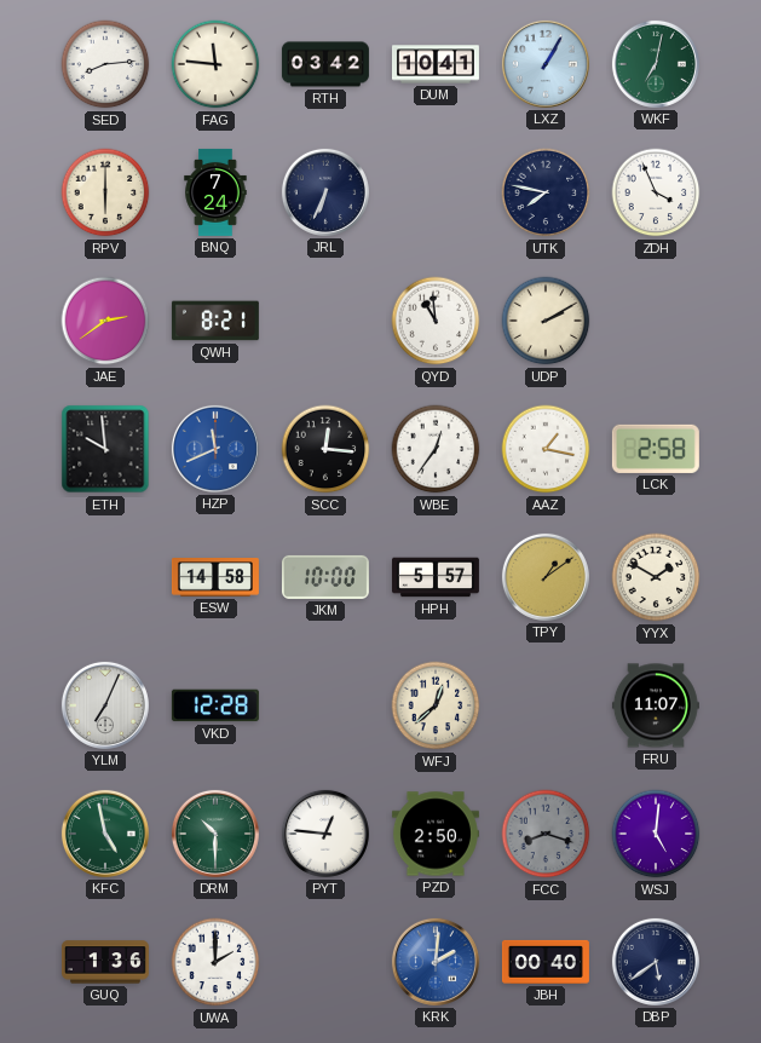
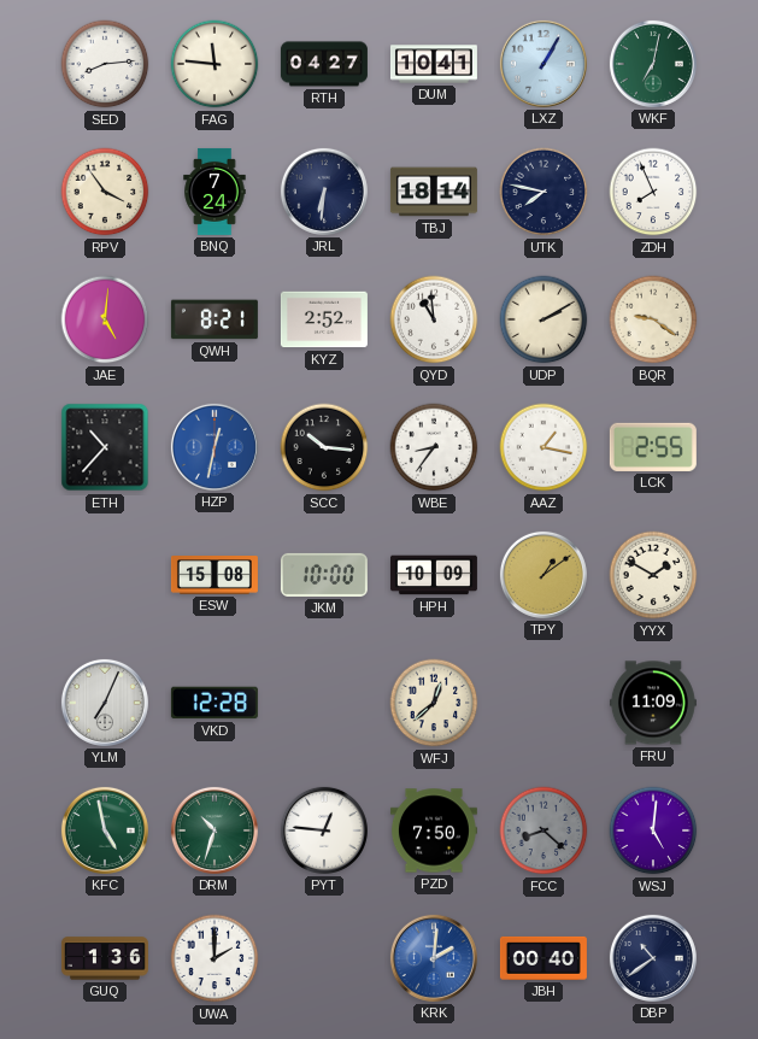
RTH: 03:42 -> 04:27
RPV: 6:00 -> 3:54
JRL: 6:34 -> 6:31
TBJ: none -> 18:14
ZDH: 3:56 -> 7:56
JAE: 2:39 -> 5:01
KYZ: none -> 2:52
BQR: none -> 9:21
ETH: 9:59 -> 10:37
HZP: 11:41 -> 12:32
SCC: 12:16 -> 10:16
WBE: 12:36 -> 8:36
LCK: 2:58 -> 2:55
ESW: 14:58 -> 15:08
HPH: 5:57 -> 10:09
FRU: 11:07 -> 11:09
DRM: 10:30 -> 10:33
PZD: 2:50 -> 7:50
FCC: 8:18 -> 8:22
DBP: 5:39 -> 10:39
